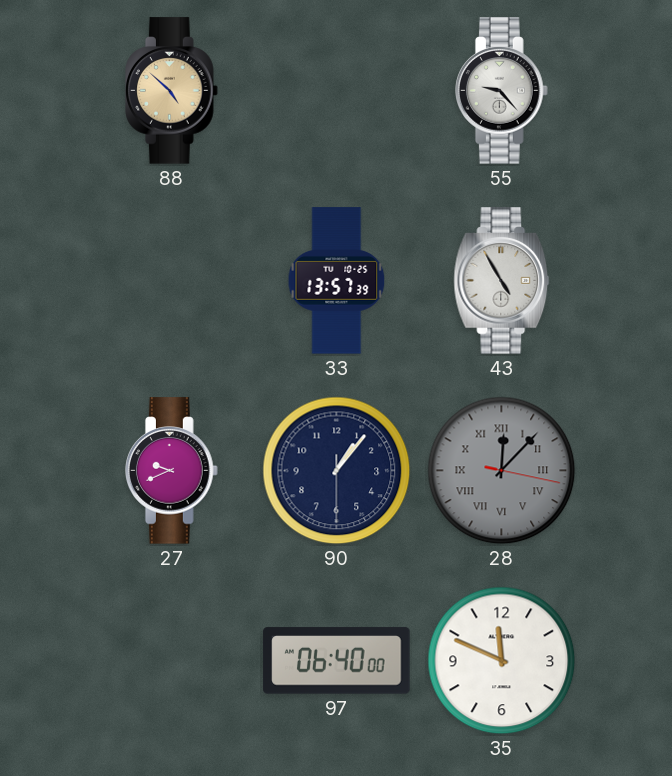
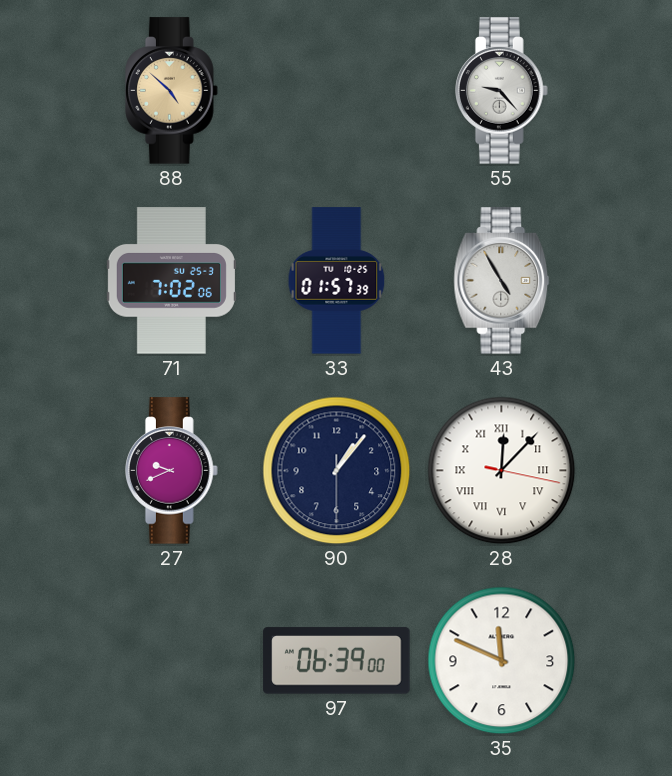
71: none -> 7:02
33: 13:57 -> 01:57
28 dial: grey -> white
97: 06:40 -> 06:39
